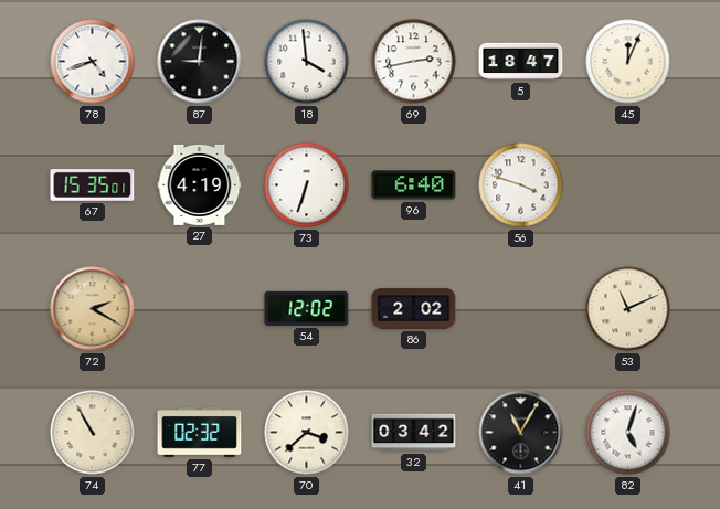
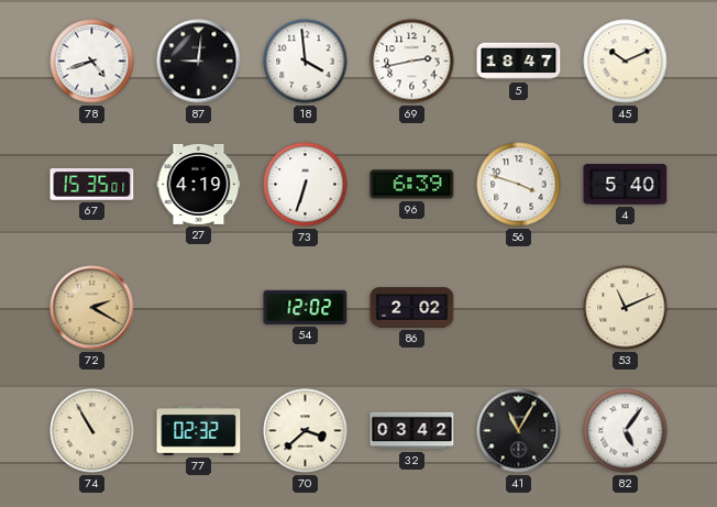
45: 12:04 -> 10:11
96: 6:40 -> 6:39
4: none -> 5:40
82: 5:03 -> 5:06
